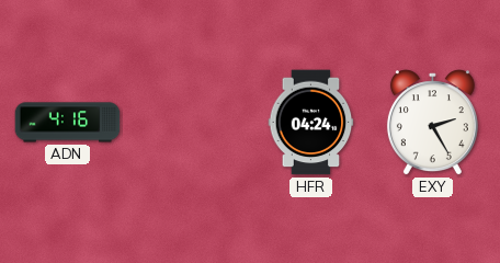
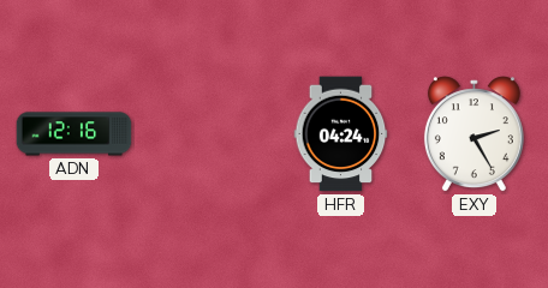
ADN: 4:16 -> 12:16
